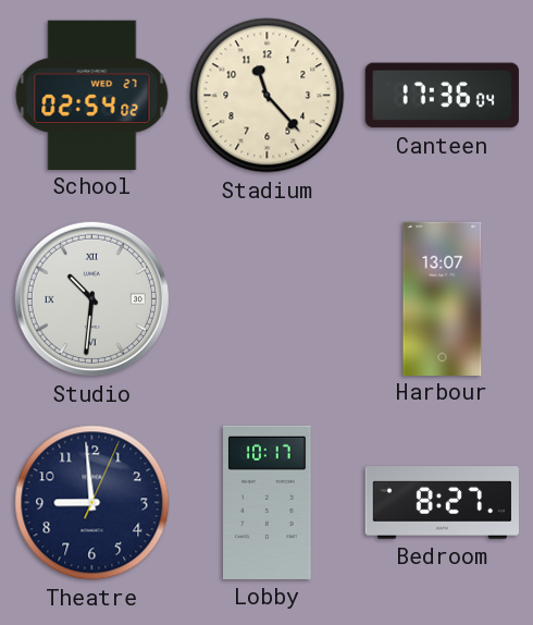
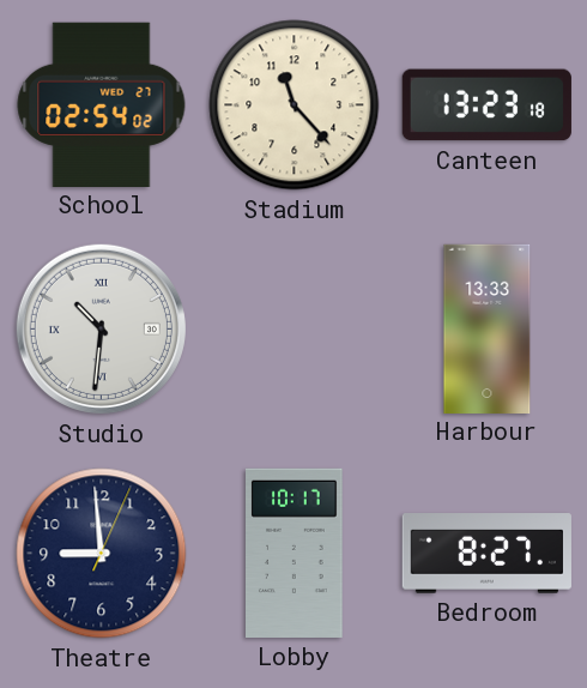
Canteen: 17:36 -> 13:23
Harbour: 13:07 -> 13:33
